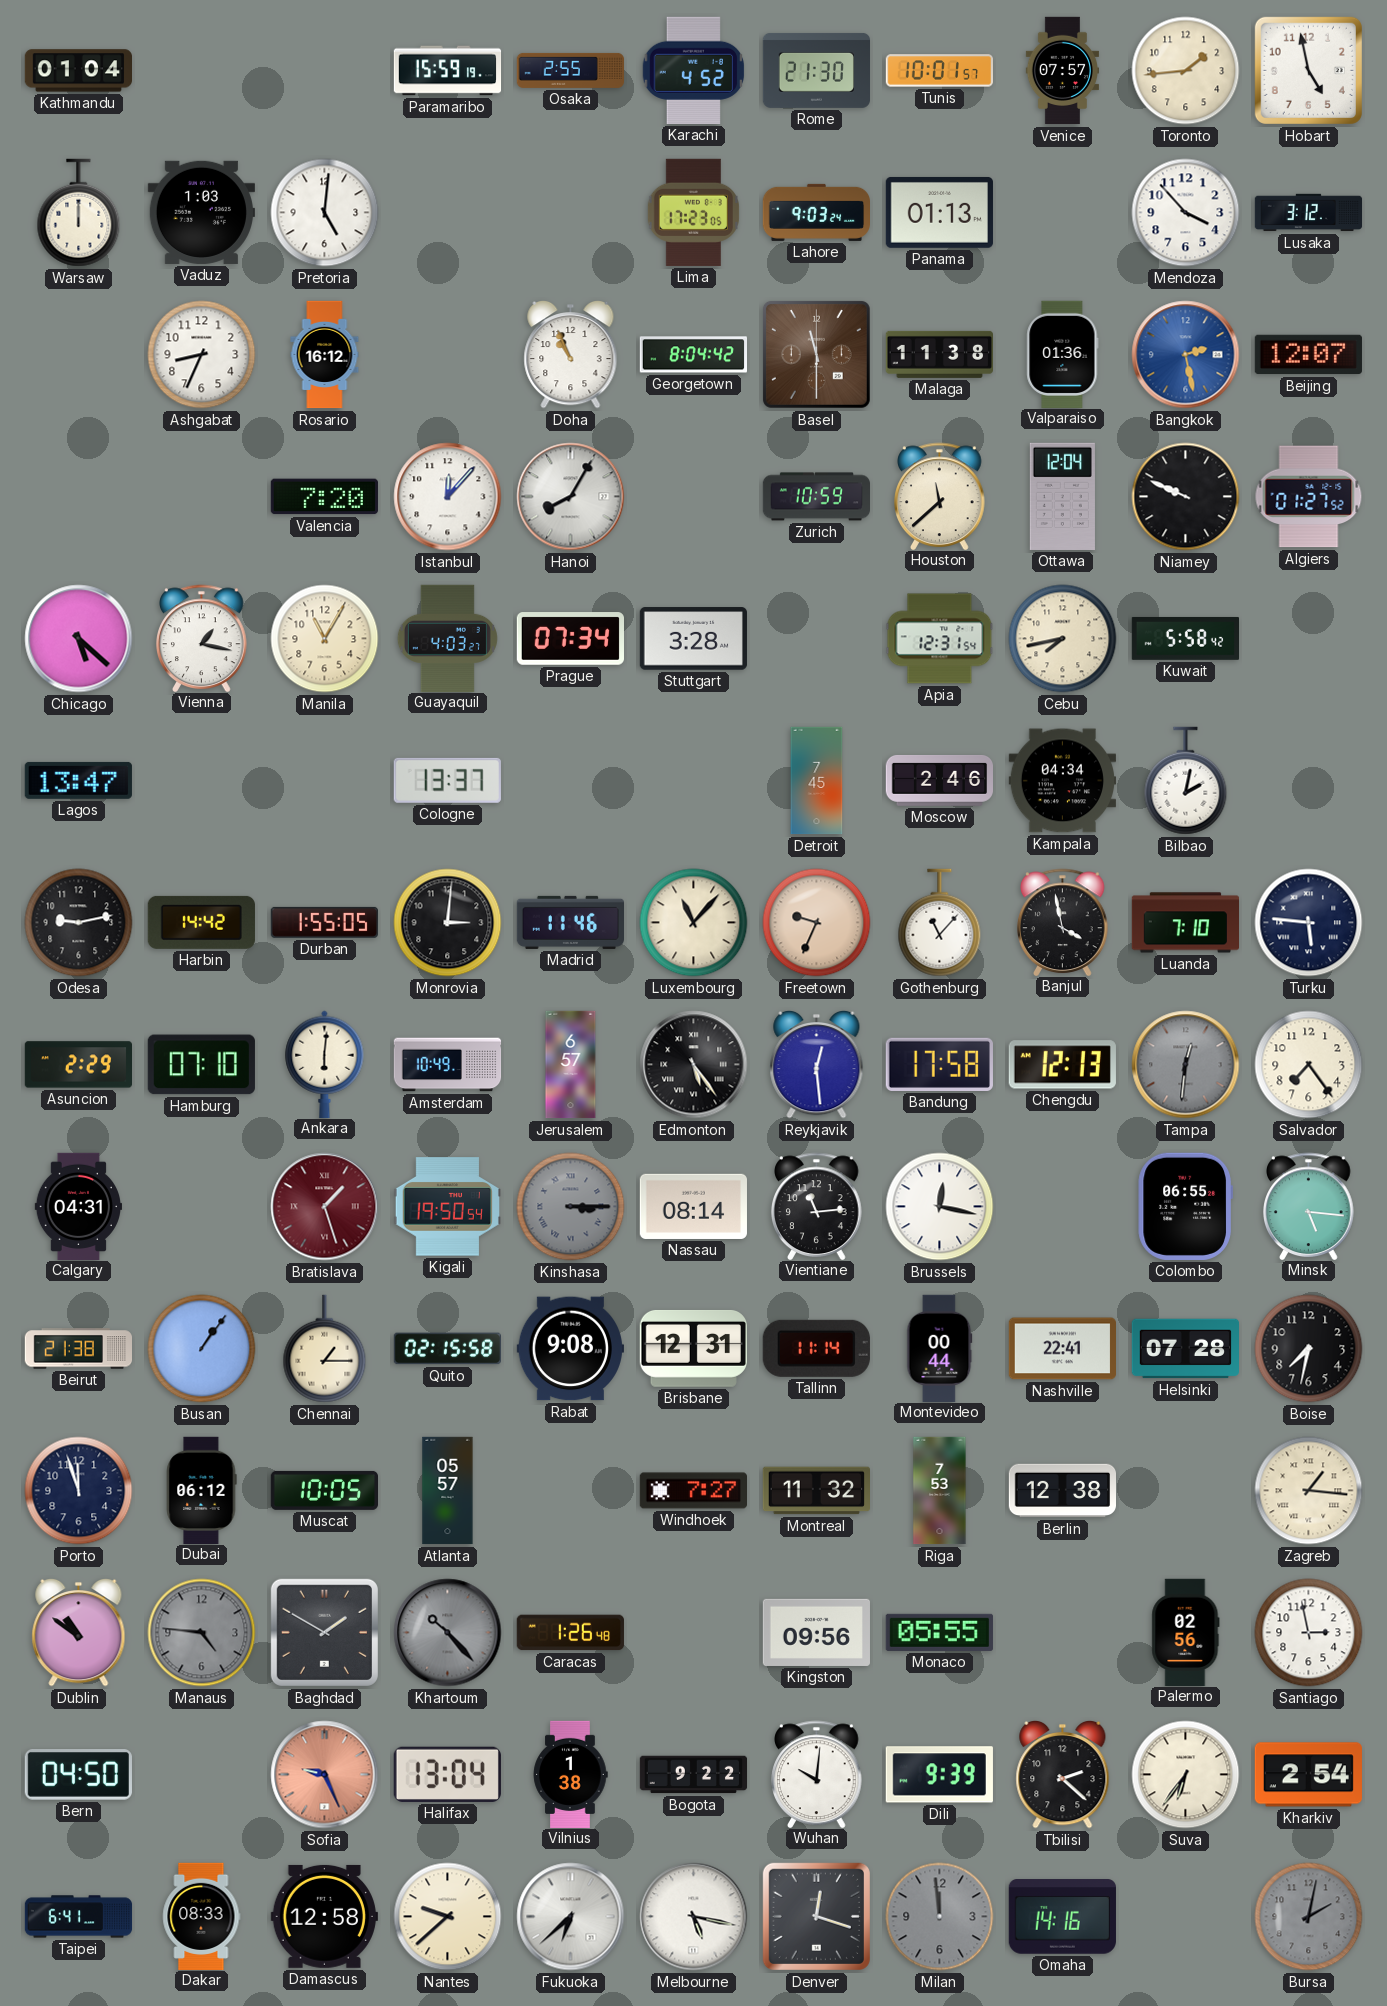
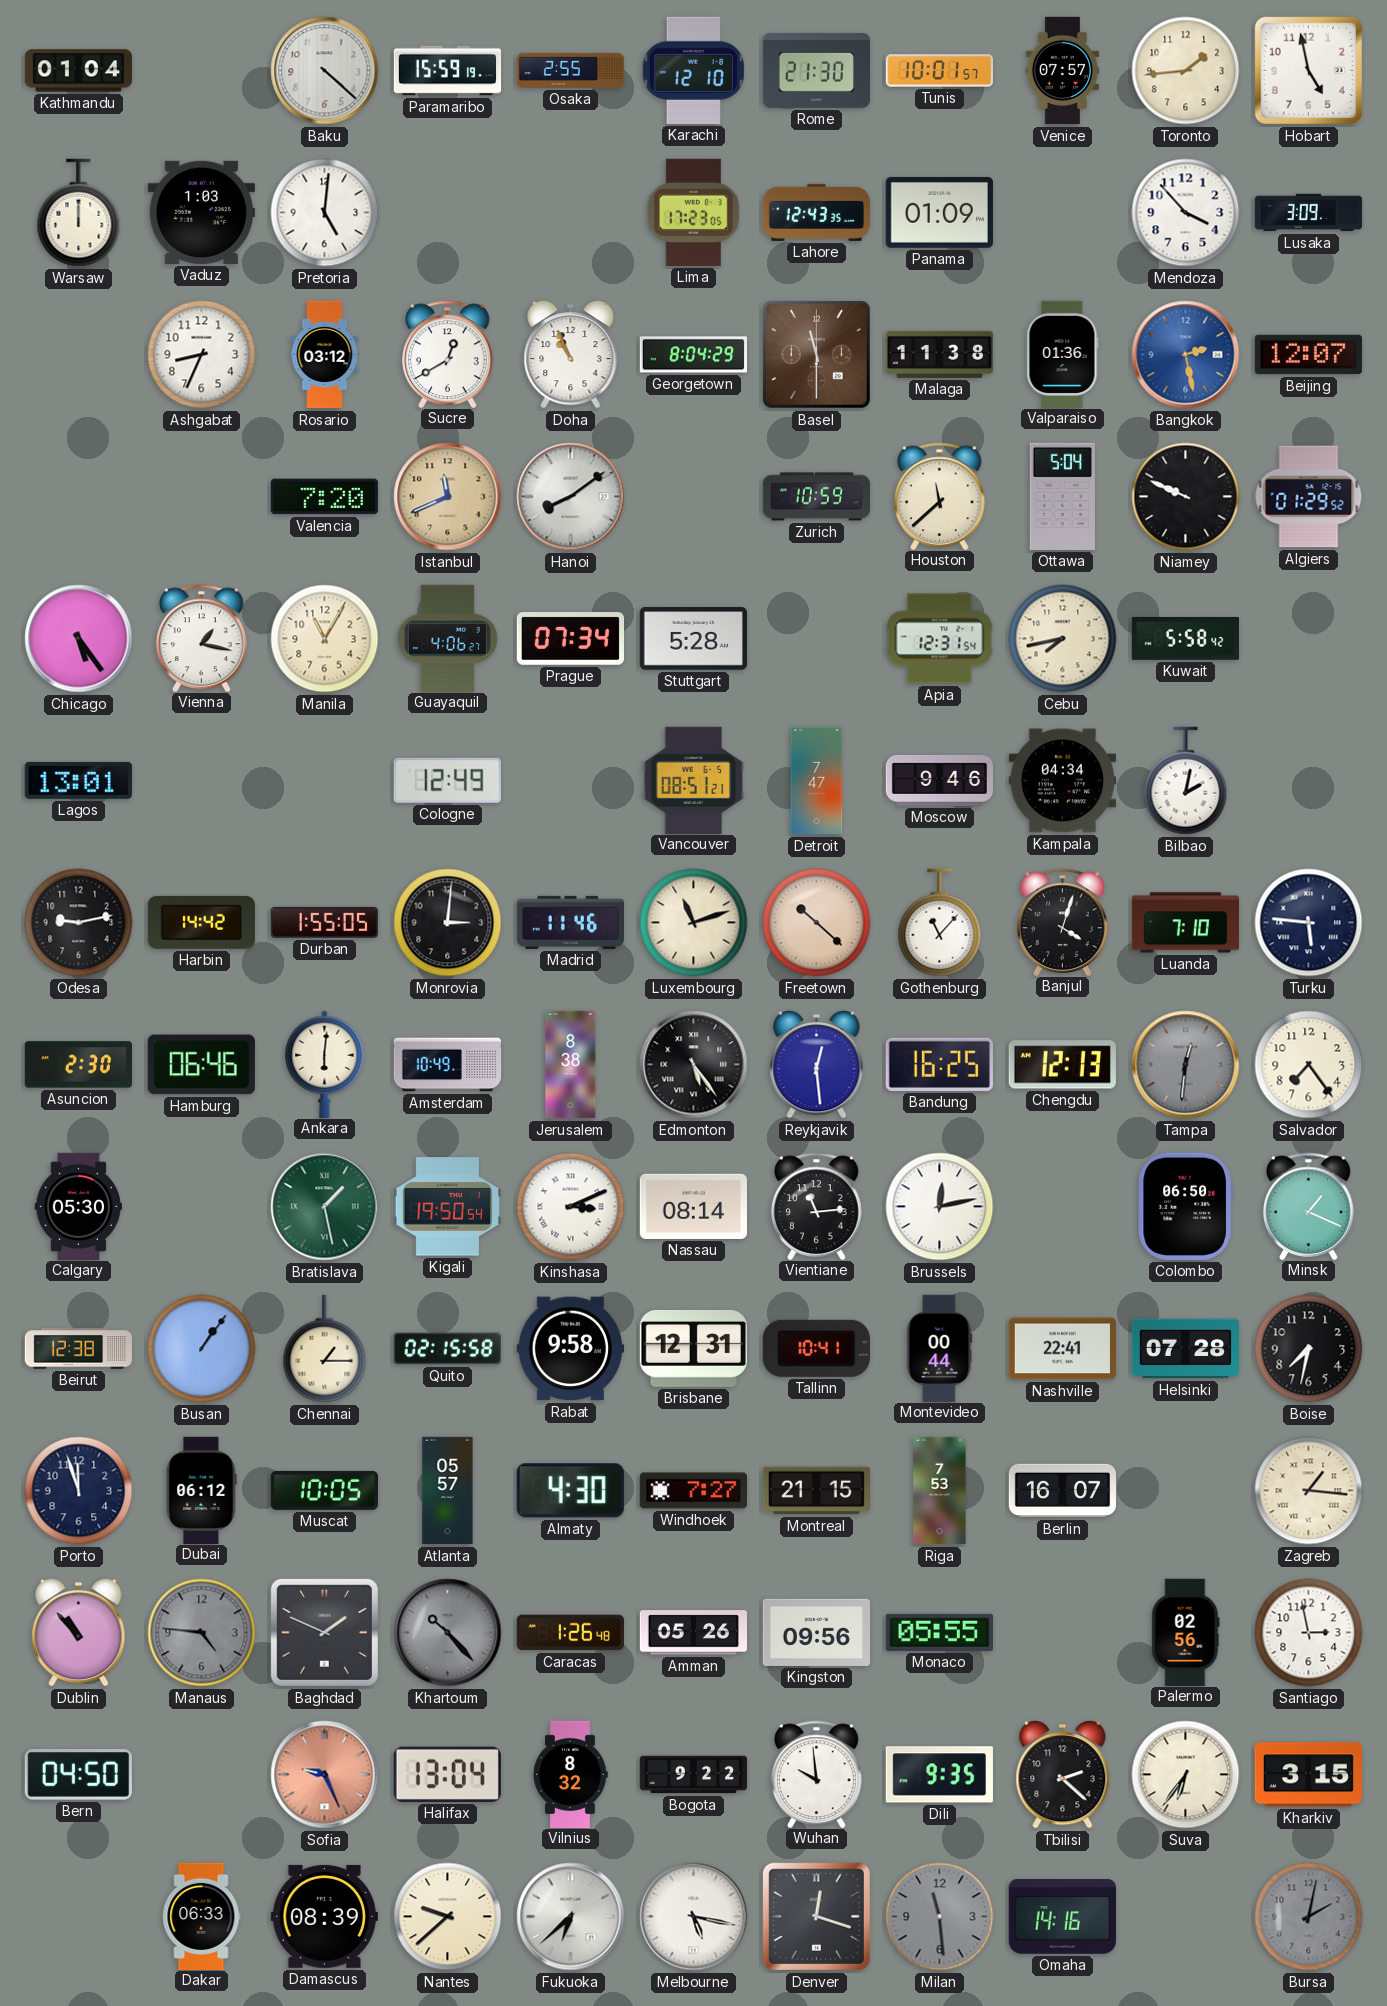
Baku: none -> 4:22
Karachi: 4:52 -> 12:10
Lahore: 9:03 -> 12:43
Panama: 01:13 -> 01:09
Lusaka: 3:12 -> 3:09
Rosario: 16:12 -> 03:12
Sucre: none -> 12:40
Georgetown: 8:04:42 -> 8:04:29
Istanbul: 12:07 -> 11:41
Istanbul dial: white -> champagne
Hanoi: 8:05 -> 8:09
Ottawa: 12:04 -> 5:04
Algiers: 01:27 -> 01:29
Chicago: 5:22 -> 5:24
Guayaquil: 4:03 -> 4:06
Stuttgart: 3:28 -> 5:28
Lagos: 13:47 -> 13:01
Cologne: 13:37 -> 12:49
Vancouver: none -> 08:51
Detroit: 7:45 -> 7:47
Moscow: 2:46 -> 9:46
Luxembourg: 11:07 -> 11:12
Freetown: 9:34 -> 10:22
Banjul: 3:58 -> 4:03
Asuncion: 2:29 -> 2:30
Hamburg: 07:10 -> 06:46
Jerusalem: 6:57 -> 8:38
Bandung: 17:58 -> 16:25
Calgary: 04:31 -> 05:30
Bratislava: 1:27 -> 1:28
Bratislava dial: burgundy -> green
Kinshasa: 3:15 -> 3:11
Kinshasa dial: grey -> white
Brussels: 12:17 -> 12:13
Colombo: 06:55 -> 06:50
Minsk: 5:16 -> 1:19
Beirut: 21:38 -> 12:38
Rabat: 9:08 -> 9:58
Tallinn: 11:14 -> 10:41
Almaty: none -> 4:30
Montreal: 11:32 -> 21:15
Berlin: 12:38 -> 16:07
Dublin: 10:51 -> 10:53
Baghdad: 1:50 -> 1:49
Amman: none -> 05:26
Vilnius: 1:38 -> 8:32
Wuhan: 10:01 -> 9:59
Dili: 9:39 -> 9:35
Kharkiv: 2:54 -> 3:15
Taipei: 6:41 -> none
Dakar: 08:33 -> 06:33
Damascus: 12:58 -> 08:39
Milan: 11:59 -> 11:29
